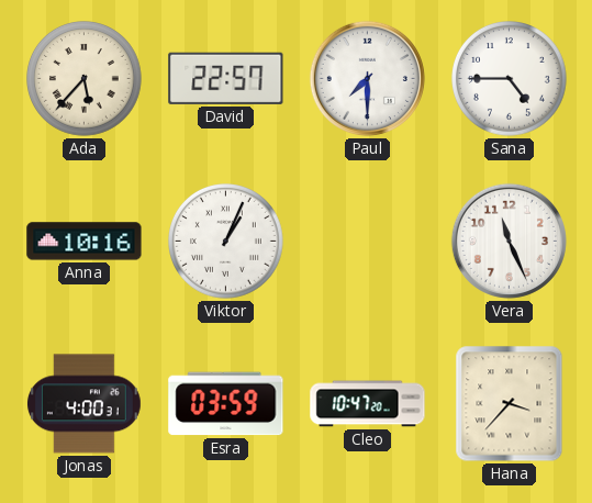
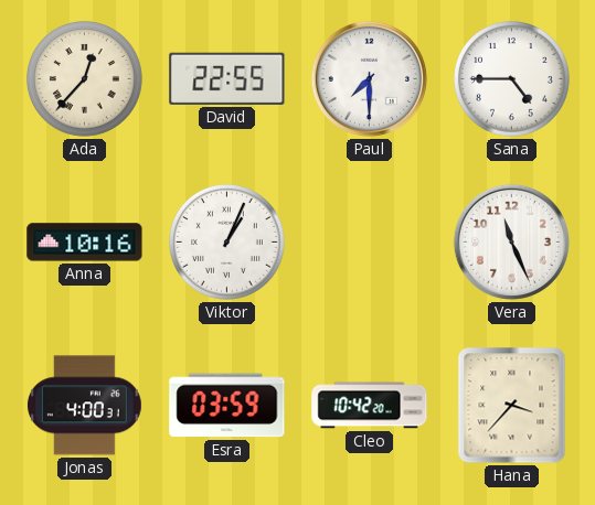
Ada: 5:37 -> 12:37
David: 22:57 -> 22:55
Cleo: 10:47 -> 10:42
